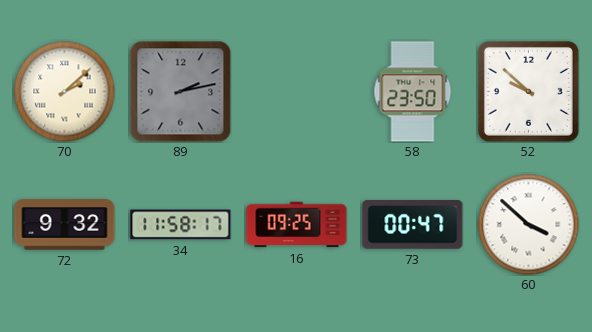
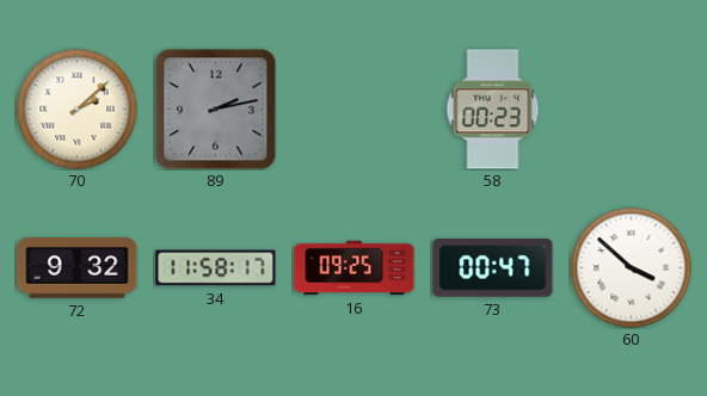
58: 23:50 -> 00:23
52: 9:52 -> none
